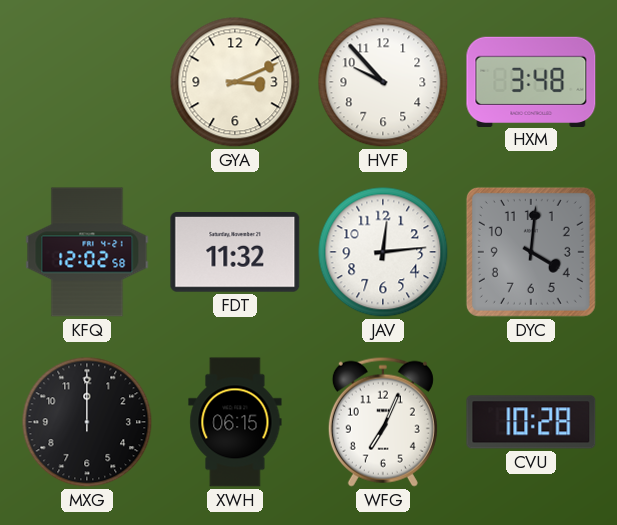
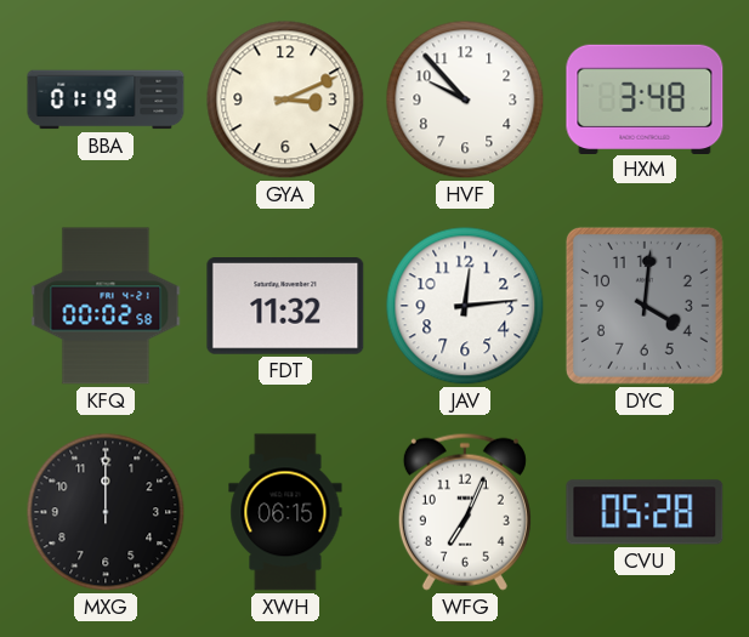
BBA: none -> 01:19
KFQ: 12:02 -> 00:02
CVU: 10:28 -> 05:28
